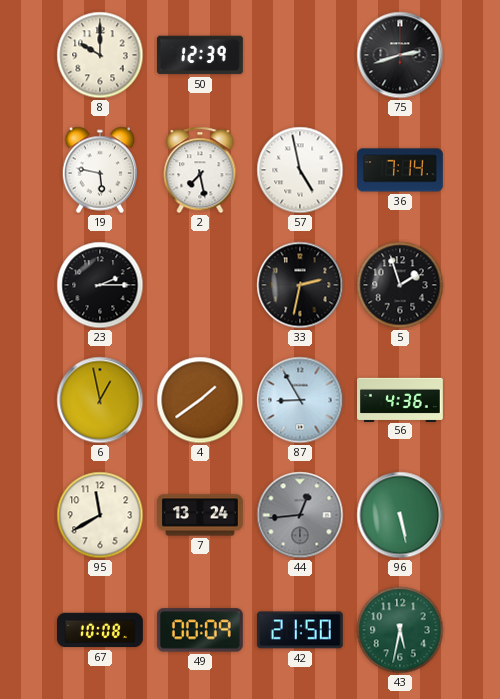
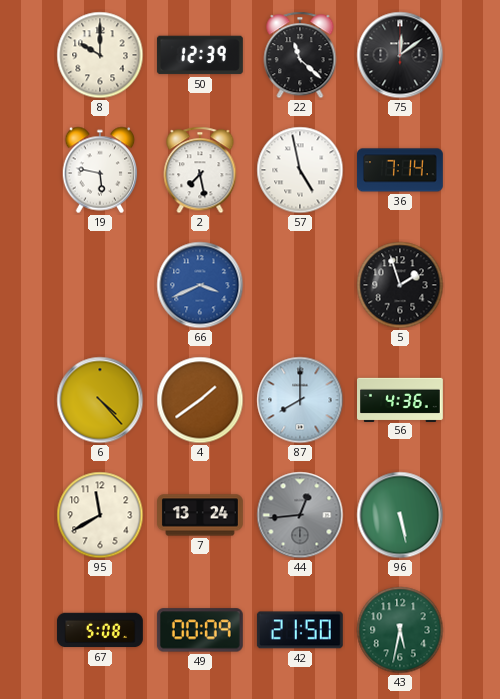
22: none -> 11:22
75: 2:42 -> 12:09
23: 2:15 -> none
66: none -> 3:41
33: 2:32 -> none
6: 12:58 -> 4:23
87: 8:55 -> 8:00
67: 10:08 -> 5:08
